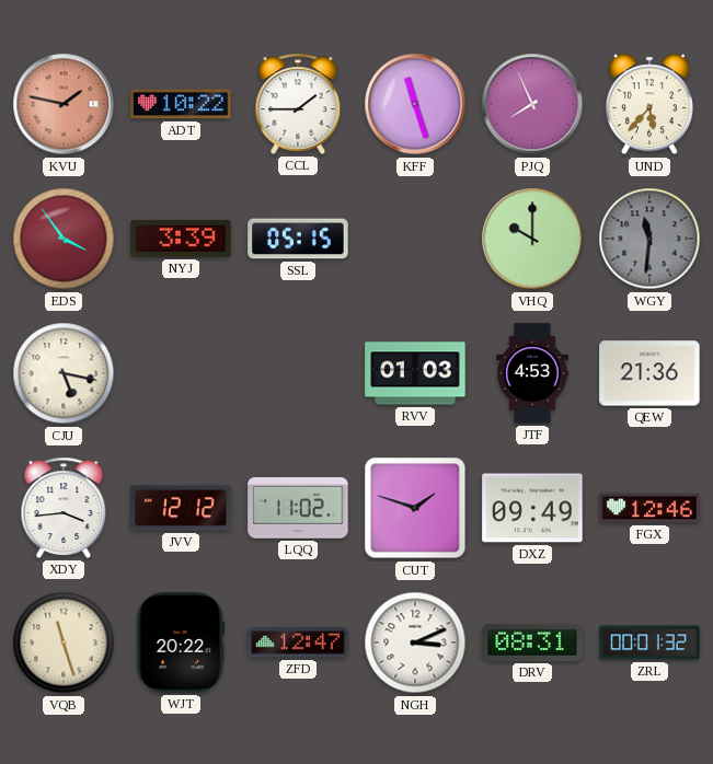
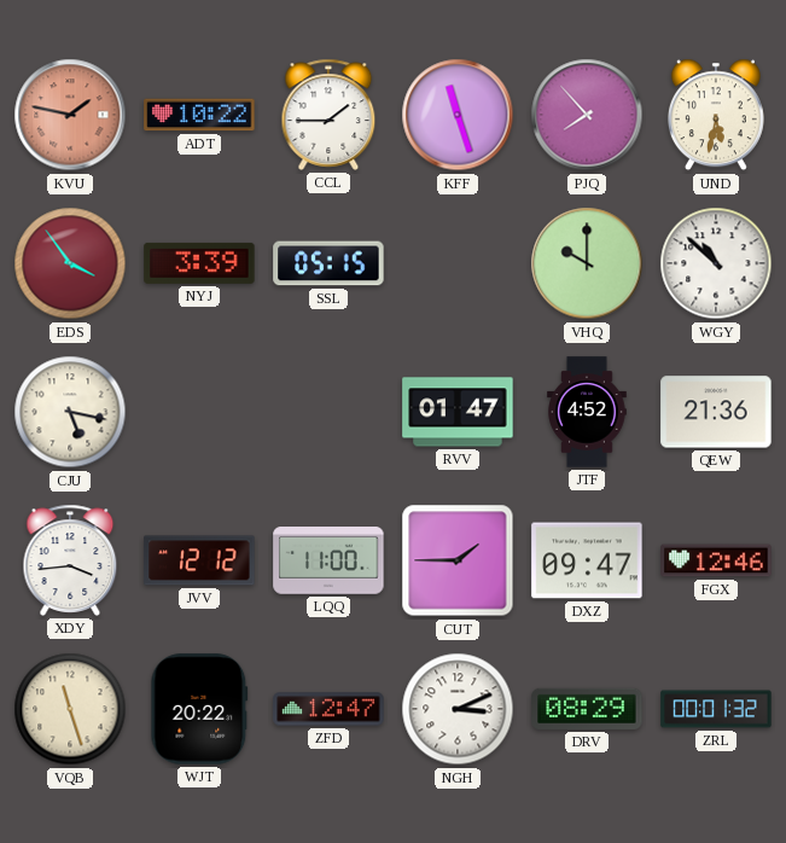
PJQ: 7:56 -> 7:53
UND: 5:37 -> 5:32
WGY: 11:31 -> 10:52
WGY dial: grey -> white
RVV: 01:03 -> 01:47
JTF: 4:53 -> 4:52
LQQ: 11:02 -> 11:00
CUT: 1:48 -> 1:45
DXZ: 09:49 -> 09:47
DRV: 08:31 -> 08:29
